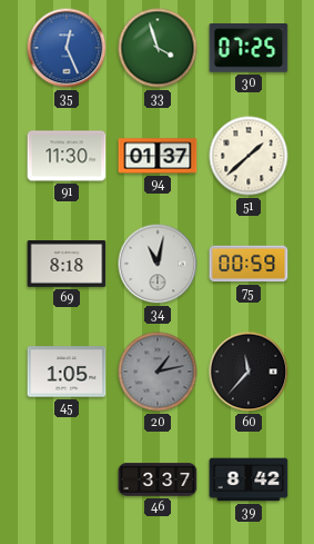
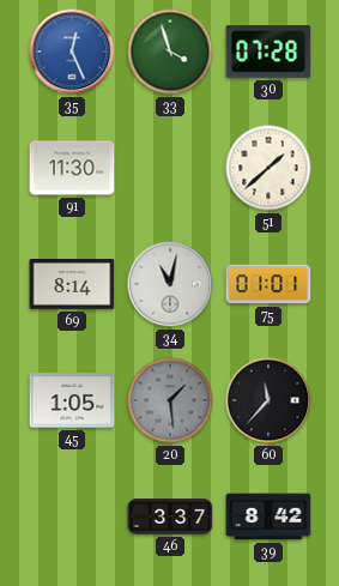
30: 07:25 -> 07:28
94: 01:37 -> none
69: 8:18 -> 8:14
75: 00:59 -> 01:01
20: 1:13 -> 1:29
